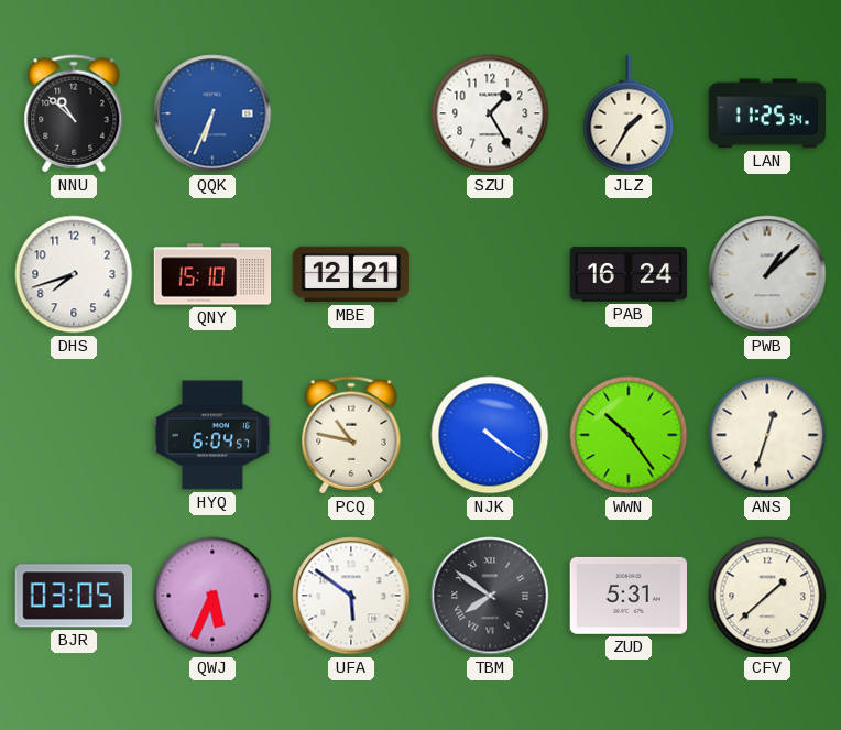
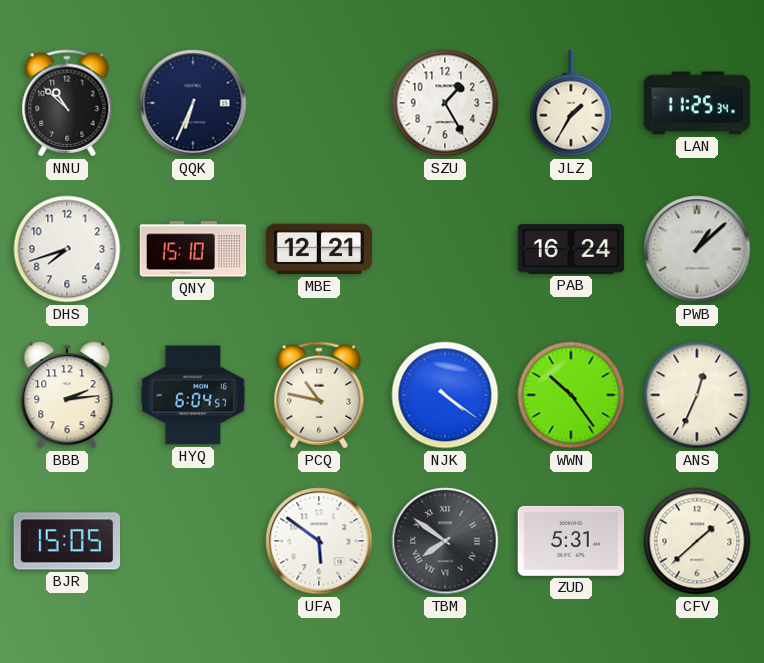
QQK dial: blue -> navy
BBB: none -> 2:14
ANS: 12:33 -> 12:34
BJR: 03:05 -> 15:05
QWJ: 5:34 -> none
